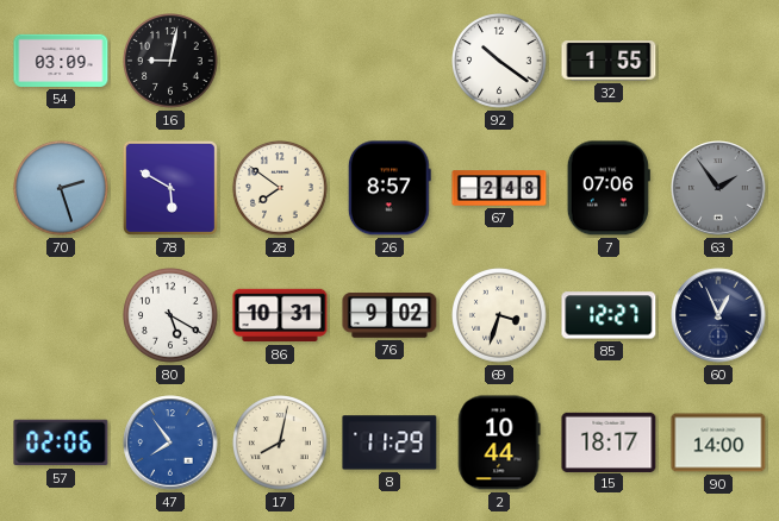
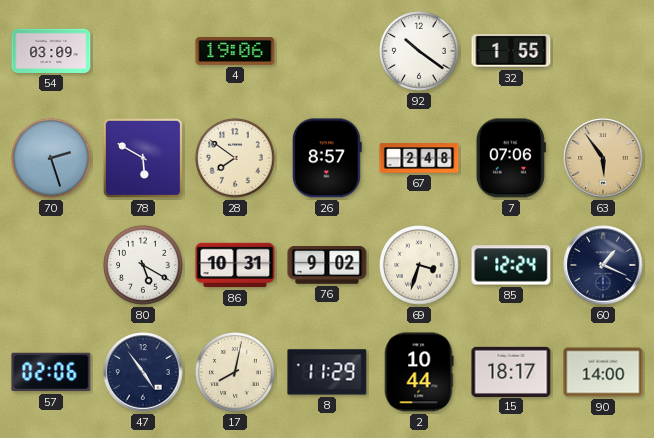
16: 9:02 -> none
4: none -> 19:06
63: 1:54 -> 5:54
63 dial: grey -> champagne
85: 12:27 -> 12:24
60: 12:56 -> 1:19
47: 7:54 -> 4:54
47 dial: blue -> navy
